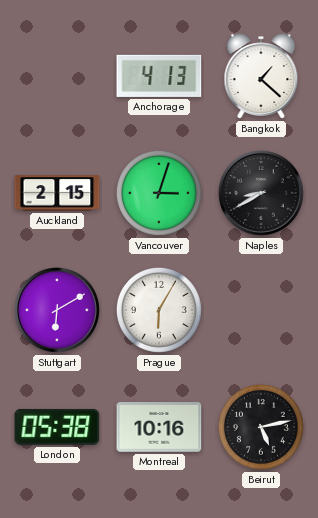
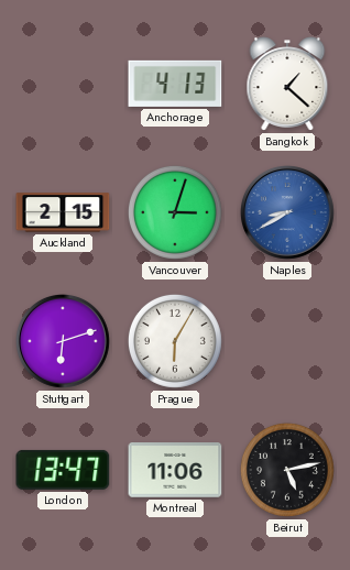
Naples dial: black -> blue
Stuttgart: 6:10 -> 6:12
London: 05:38 -> 13:47
Montreal: 10:16 -> 11:06
